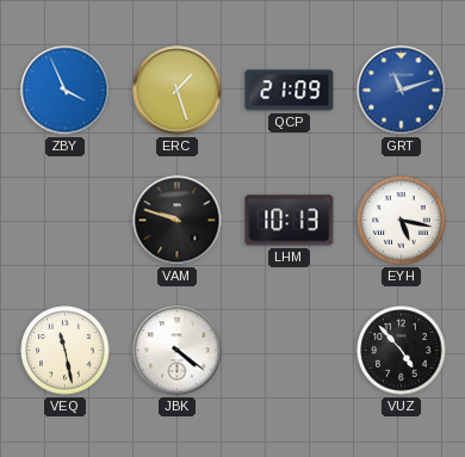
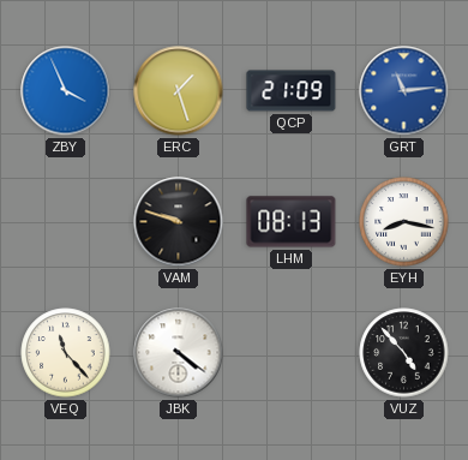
GRT: 11:12 -> 11:14
LHM: 10:13 -> 08:13
EYH: 5:17 -> 8:17
VEQ: 11:28 -> 11:23
